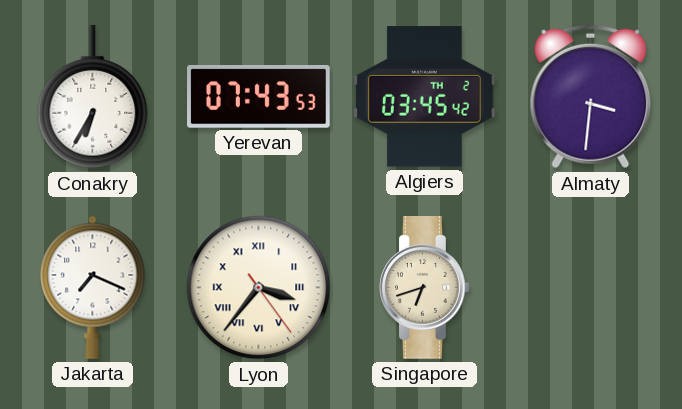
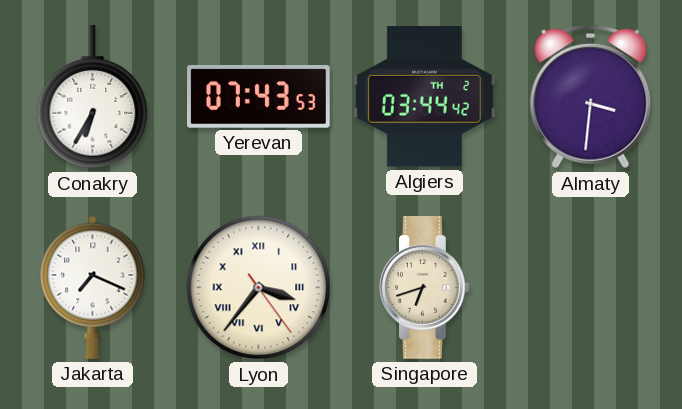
Algiers: 03:45 -> 03:44
